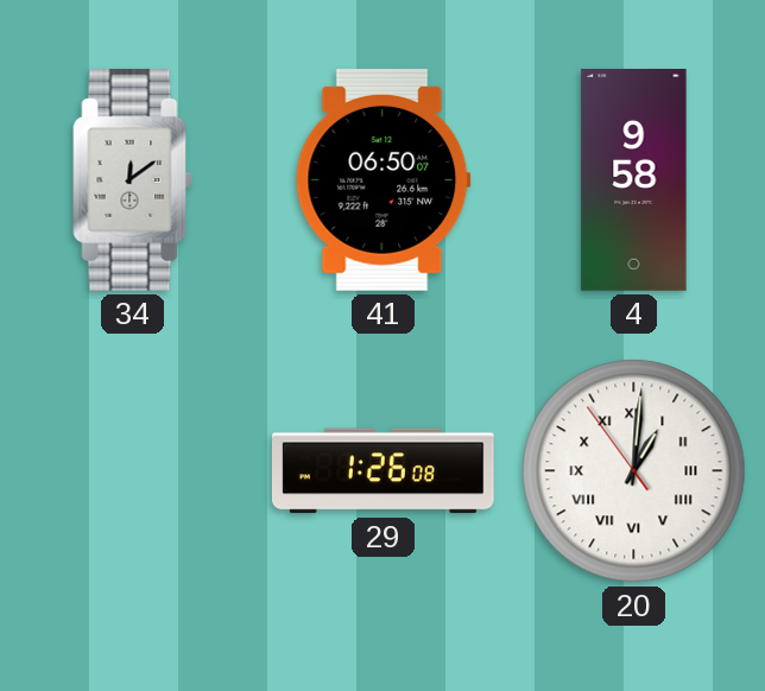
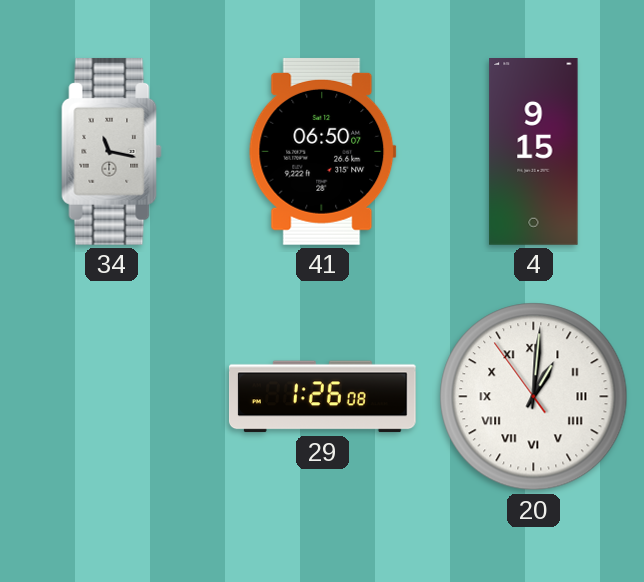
34: 12:09 -> 11:17
4: 9:58 -> 9:15
